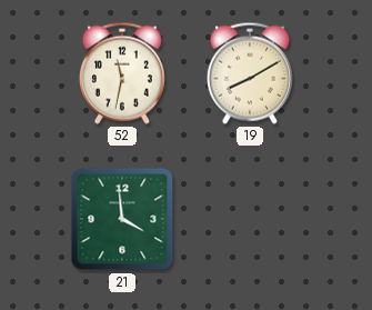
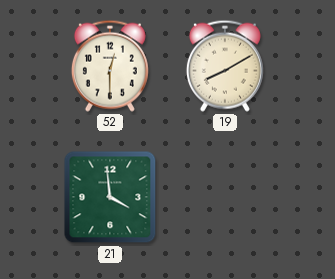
52: 11:32 -> 12:30
